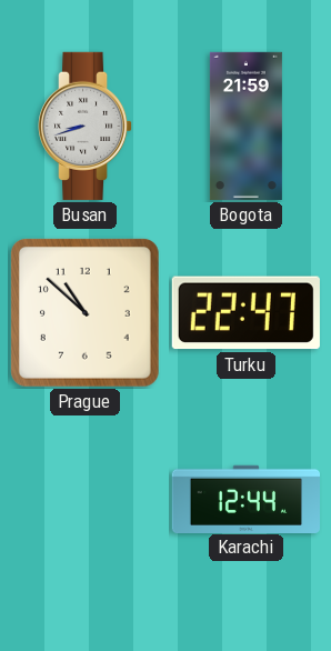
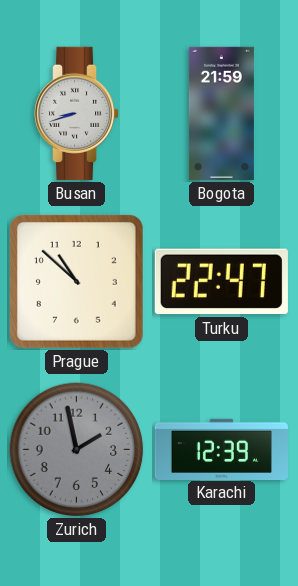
Zurich: none -> 1:58
Karachi: 12:44 -> 12:39
